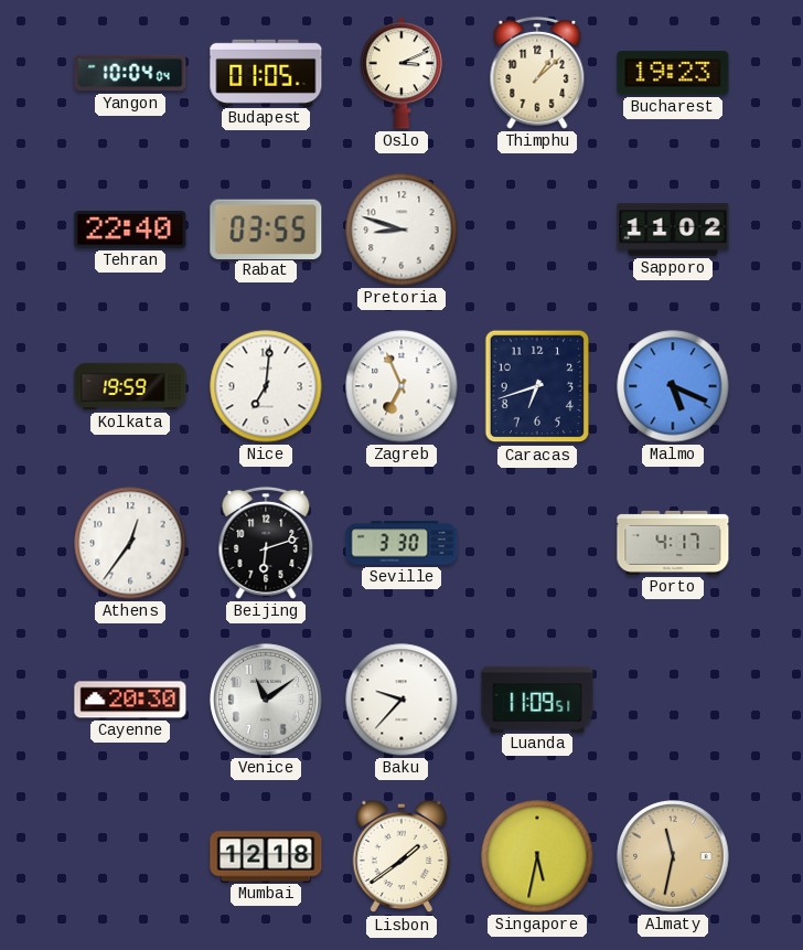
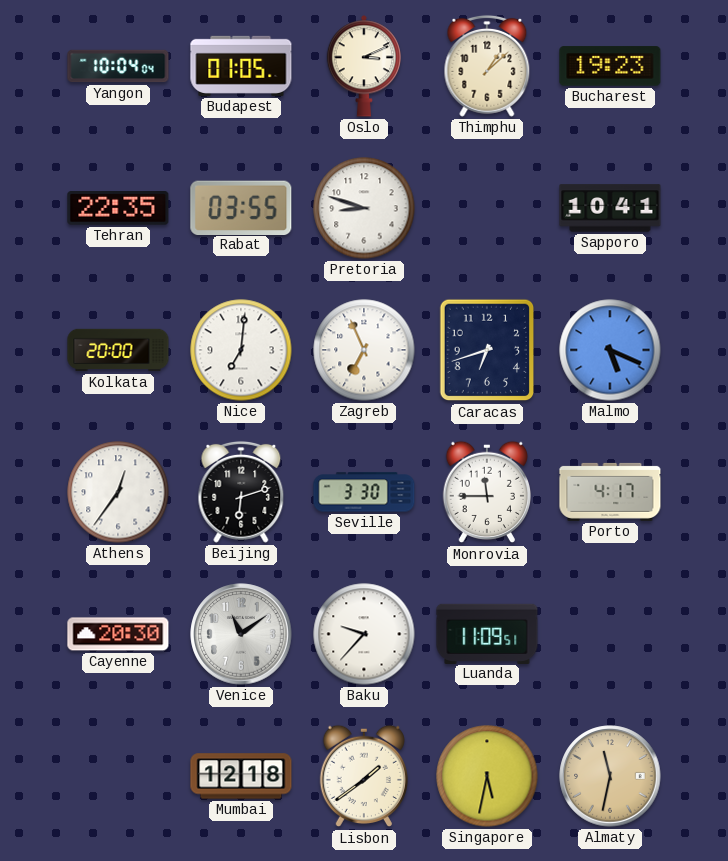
Tehran: 22:40 -> 22:35
Sapporo: 11:02 -> 10:41
Kolkata: 19:59 -> 20:00
Monrovia: none -> 11:45
